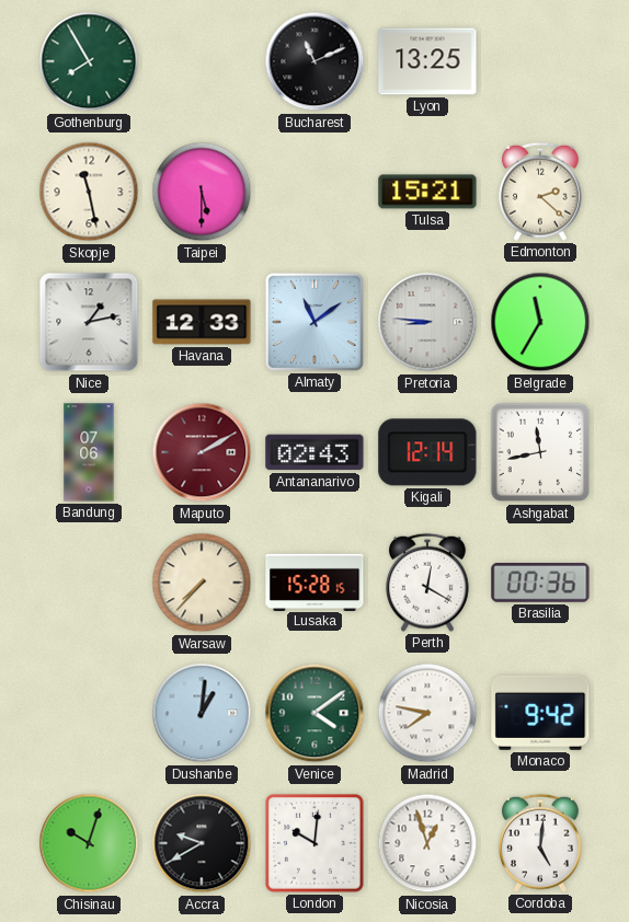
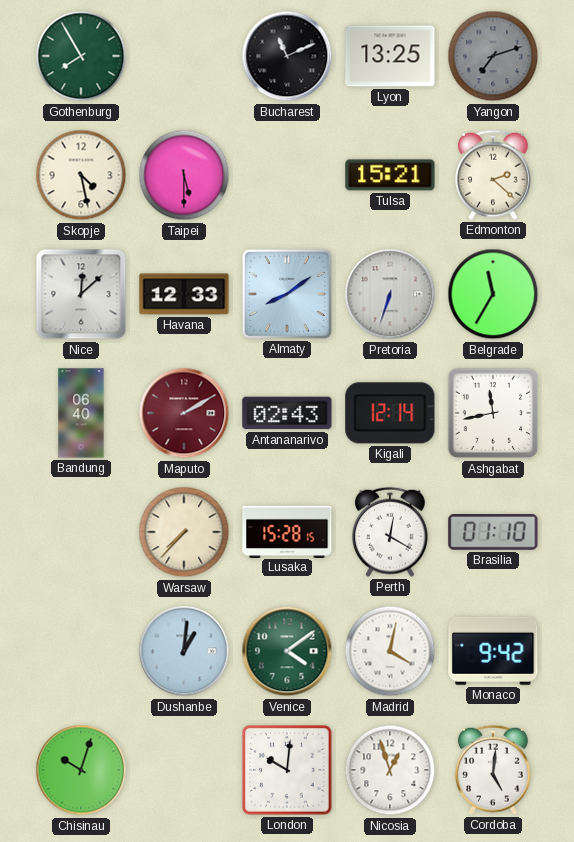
Yangon: none -> 7:12
Skopje: 11:28 -> 4:28
Nice: 1:13 -> 12:08
Almaty: 11:09 -> 8:09
Pretoria: 8:46 -> 6:33
Bandung: 07:06 -> 06:40
Brasilia: 00:36 -> 01:10
Madrid: 7:47 -> 4:02
Accra: 9:40 -> none
